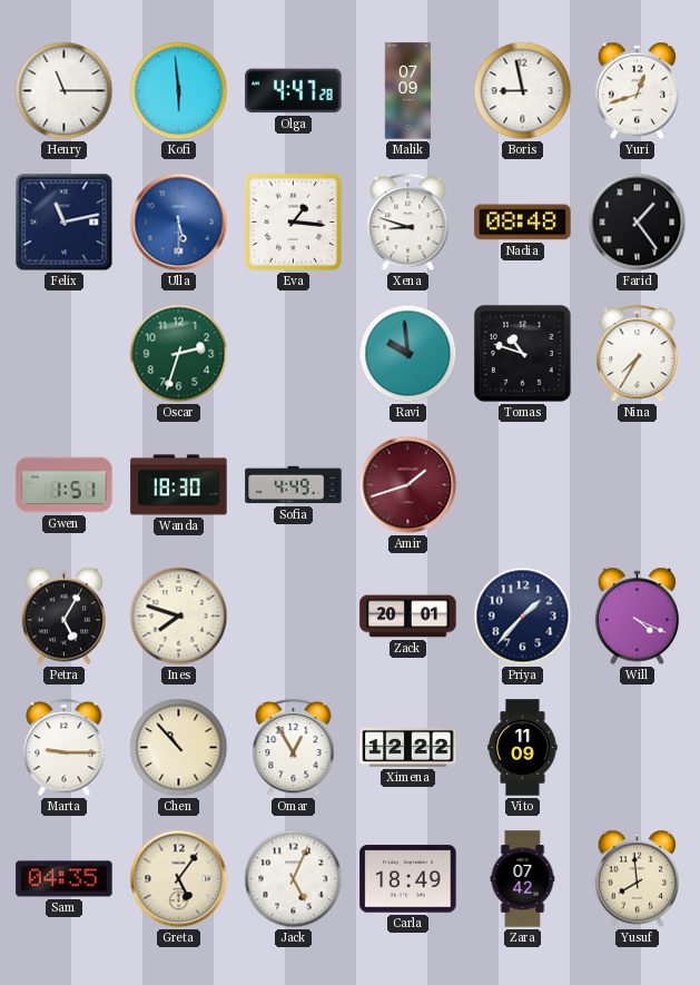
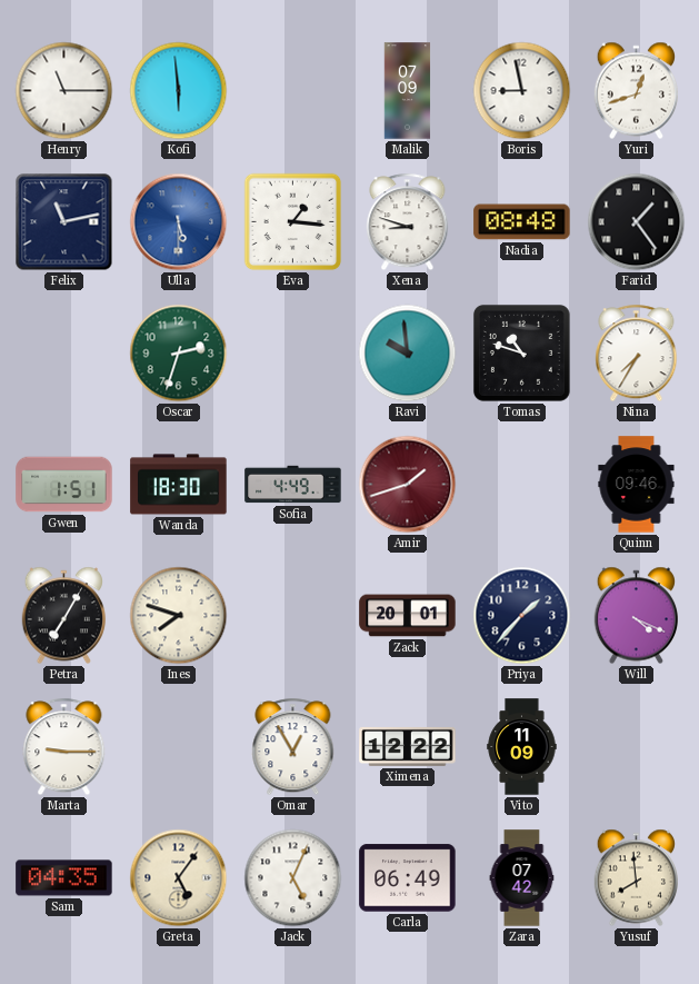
Olga: 4:47 -> none
Quinn: none -> 09:46
Petra: 5:05 -> 7:05
Chen: 10:53 -> none
Carla: 18:49 -> 06:49
